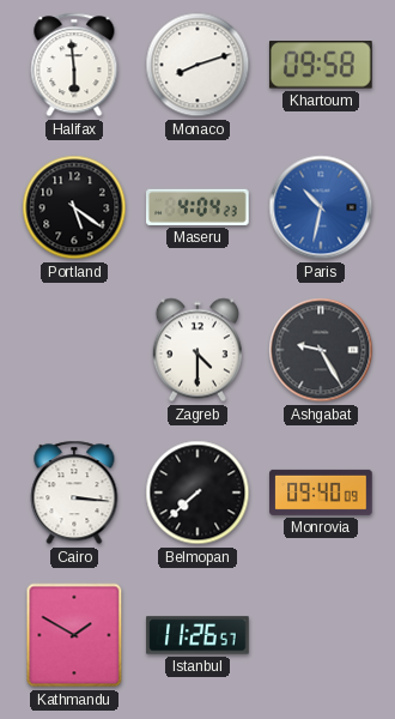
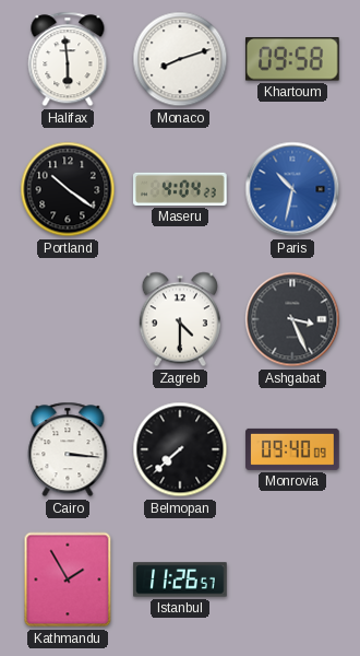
Portland: 5:21 -> 10:21
Ashgabat: 9:25 -> 3:26
Kathmandu: 1:50 -> 1:55
